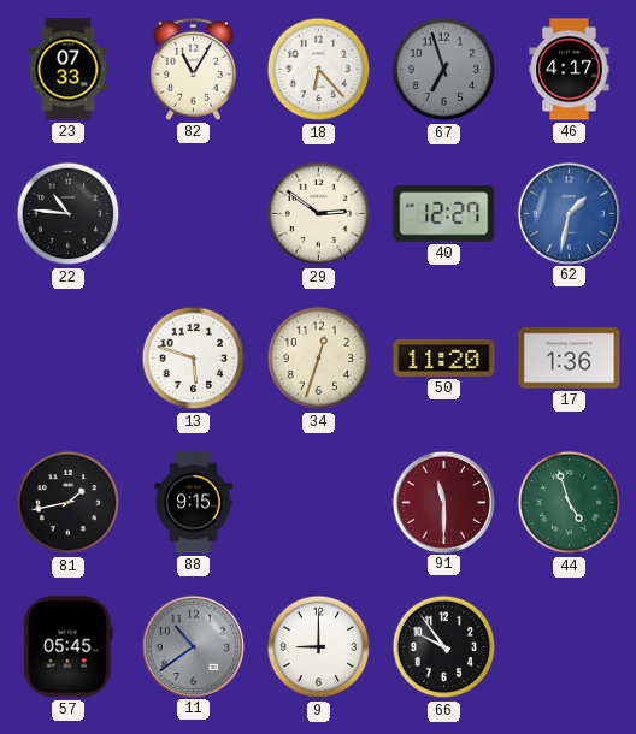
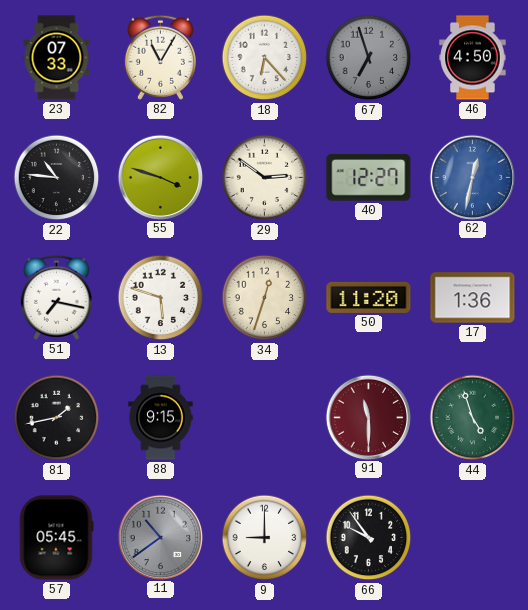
46: 4:17 -> 4:50
55: none -> 3:48
62: 1:32 -> 12:32
51: none -> 7:17
